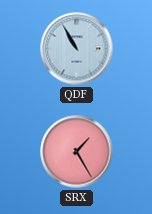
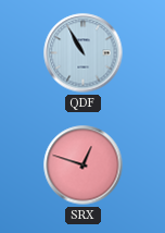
SRX: 1:25 -> 12:48
